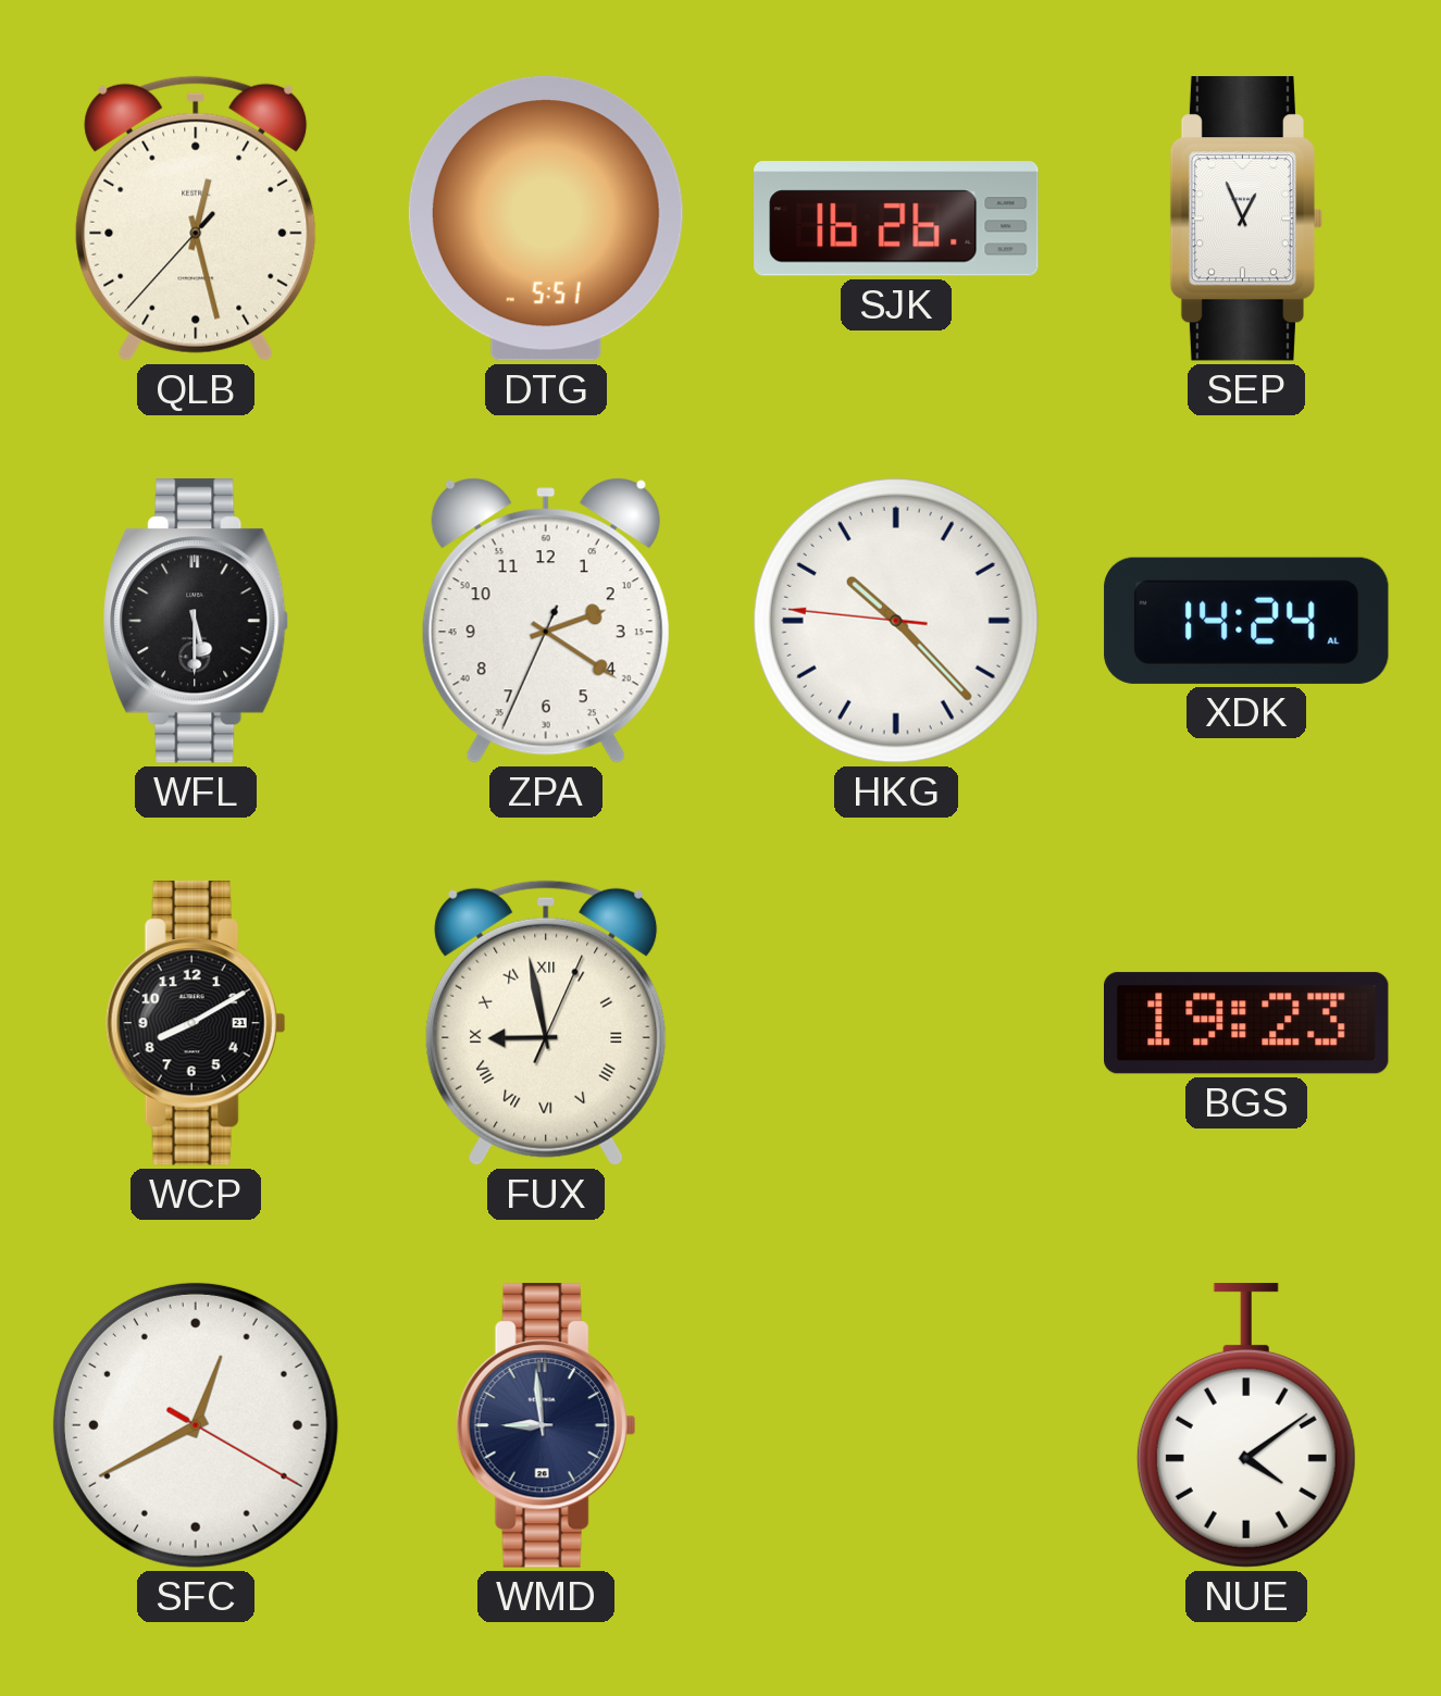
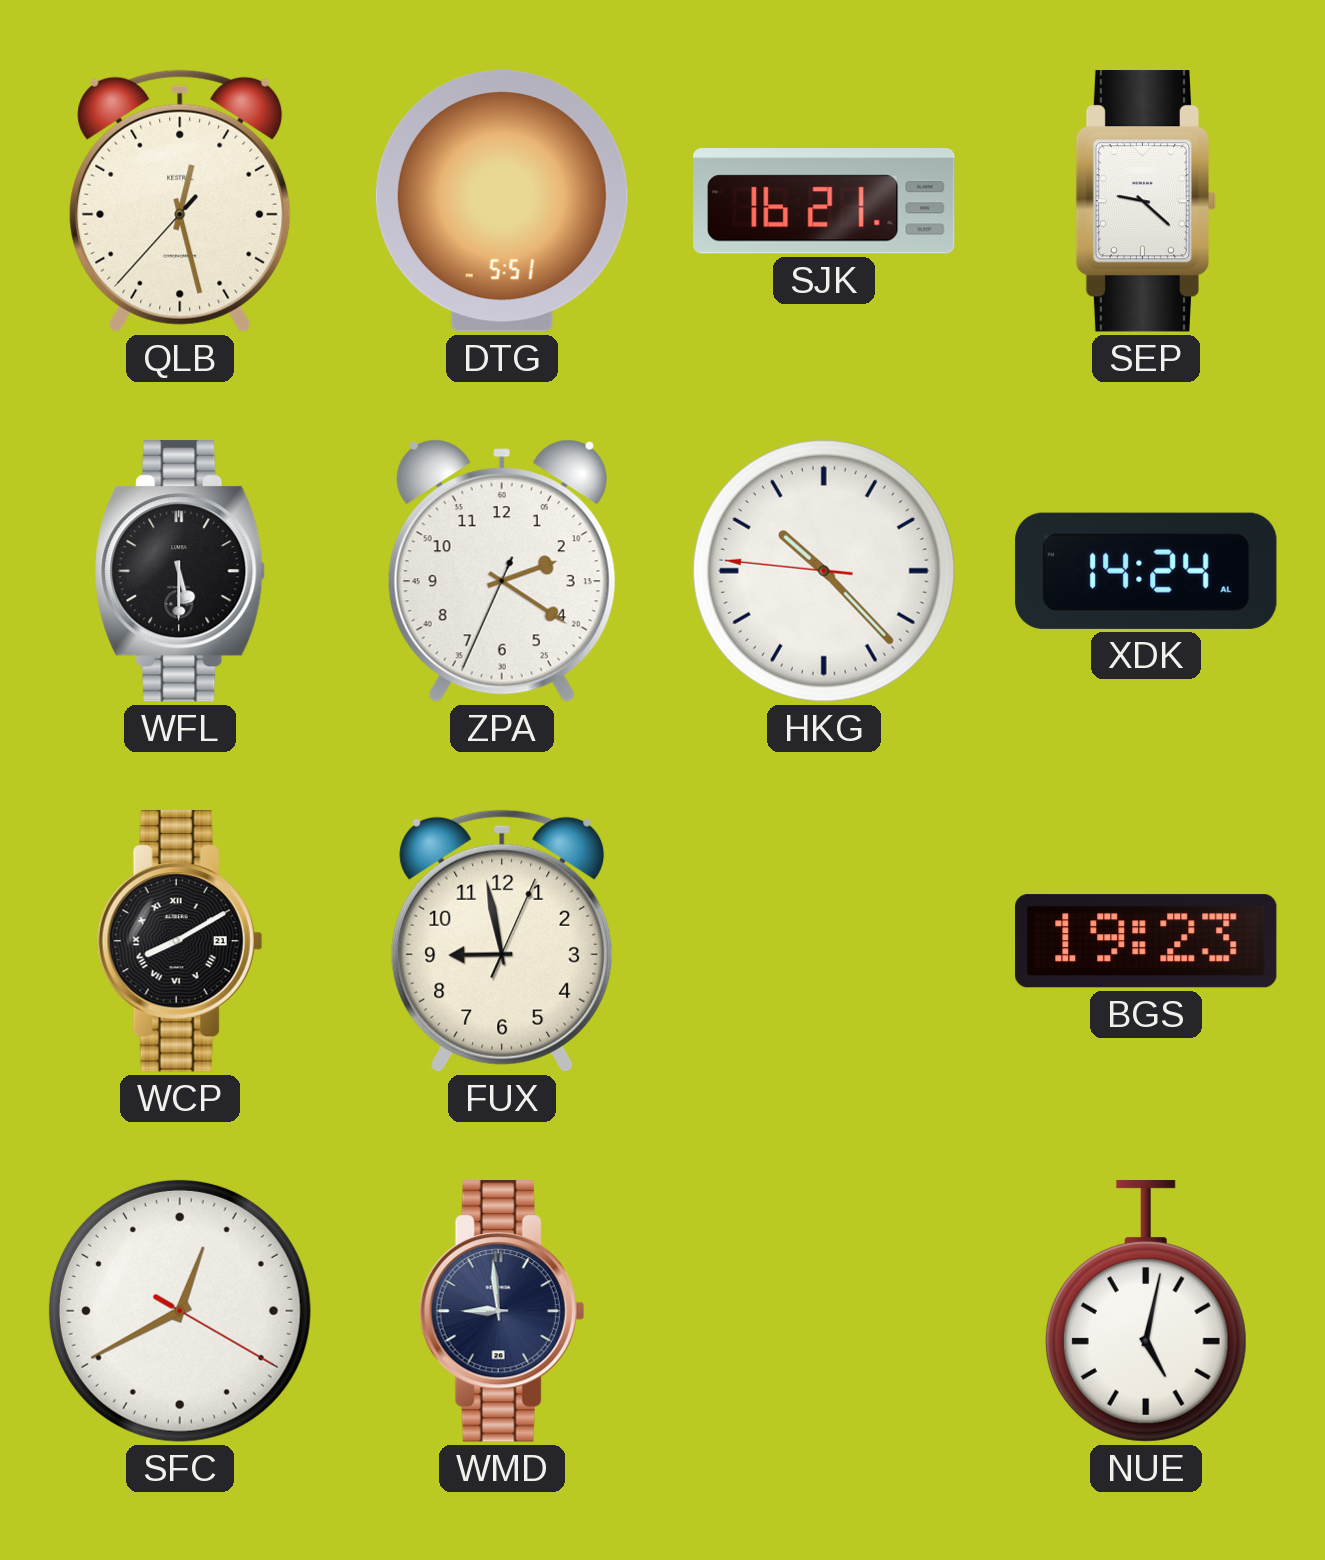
SJK: 16:26 -> 16:21
SEP: 12:56 -> 9:22
WCP numerals: Arabic -> Roman
FUX numerals: Roman -> Arabic
NUE: 4:09 -> 5:02
